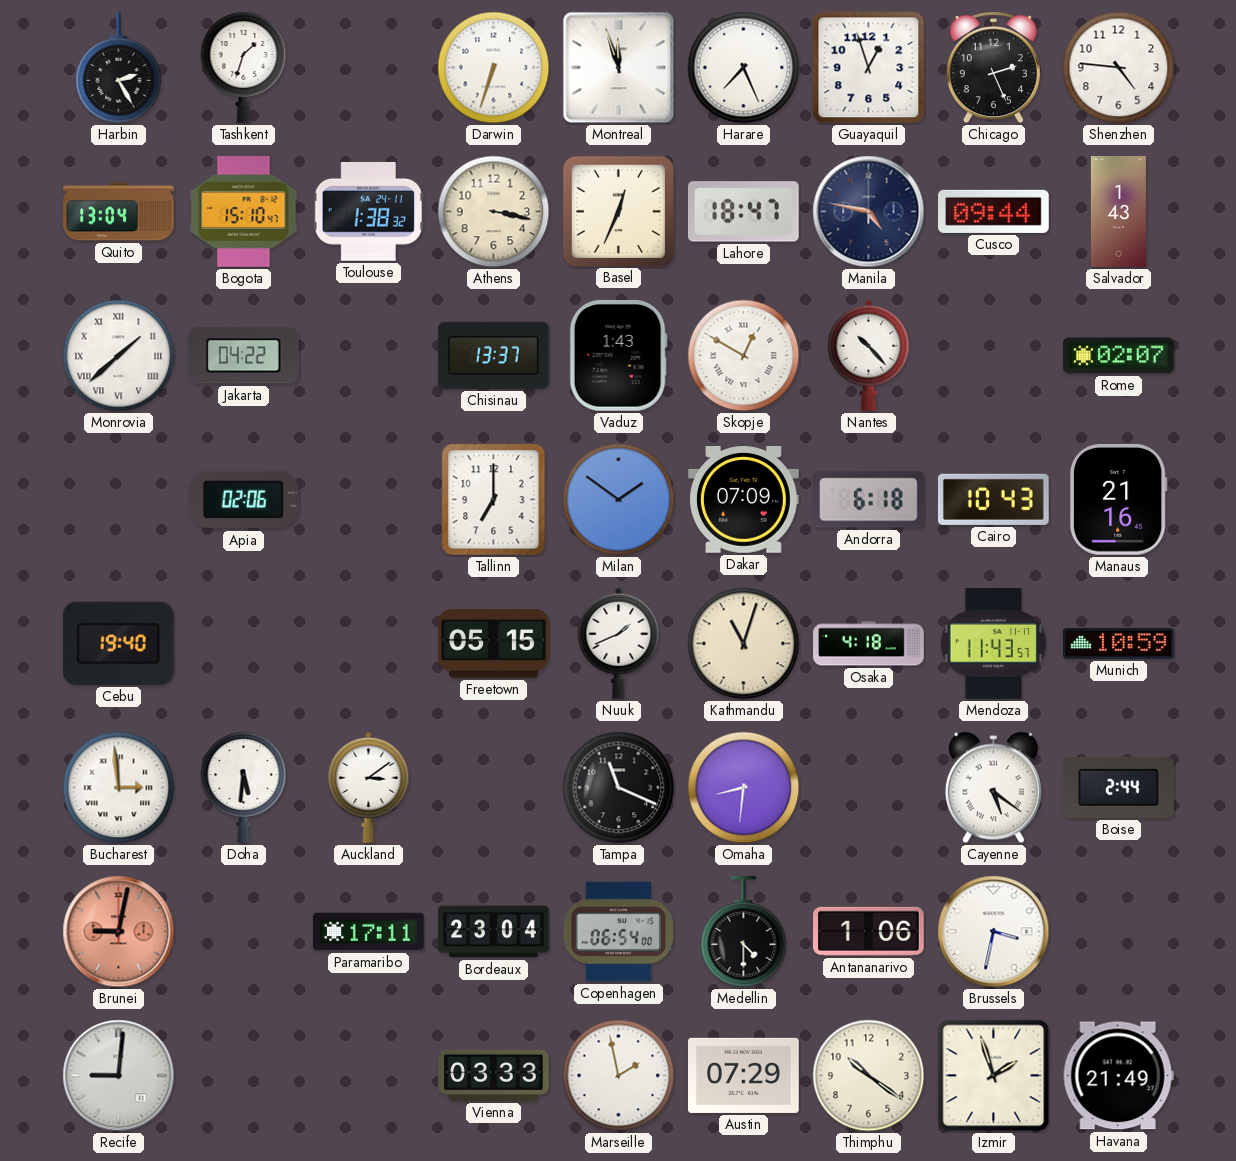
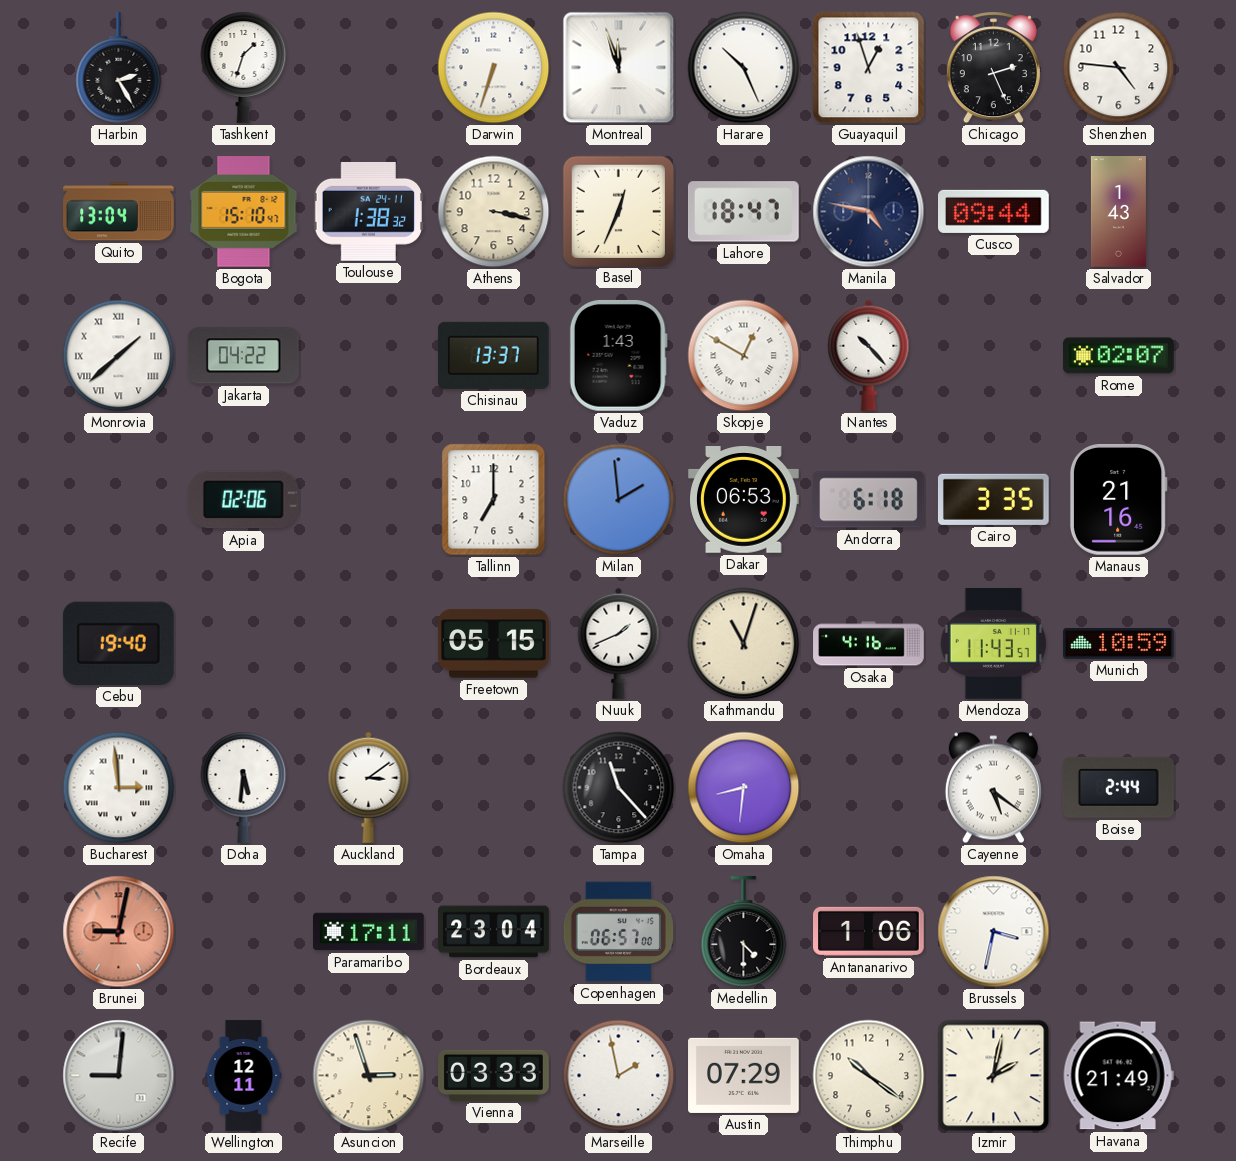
Harare: 7:26 -> 10:26
Milan: 1:51 -> 1:59
Dakar: 07:09 -> 06:53
Cairo: 10:43 -> 3:35
Osaka: 4:18 -> 4:16
Tampa: 11:19 -> 11:23
Copenhagen: 06:54 -> 06:57
Wellington: none -> 12:11
Asuncion: none -> 2:57
Izmir: 1:57 -> 2:02
